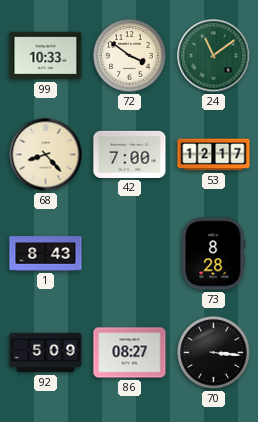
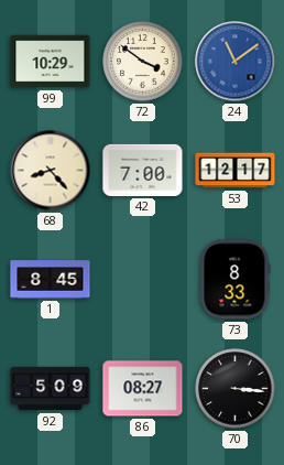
99: 10:33 -> 10:29
24 dial: green -> blue
1: 8:43 -> 8:45
73: 8:28 -> 8:33
